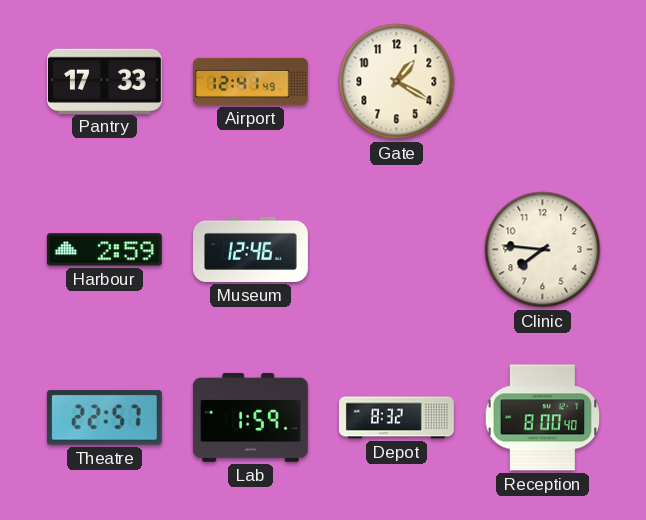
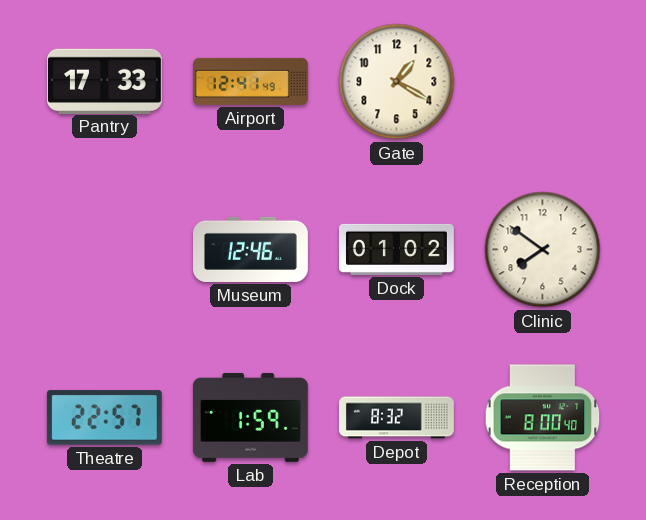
Harbour: 2:59 -> none
Dock: none -> 01:02
Clinic: 7:46 -> 7:51
